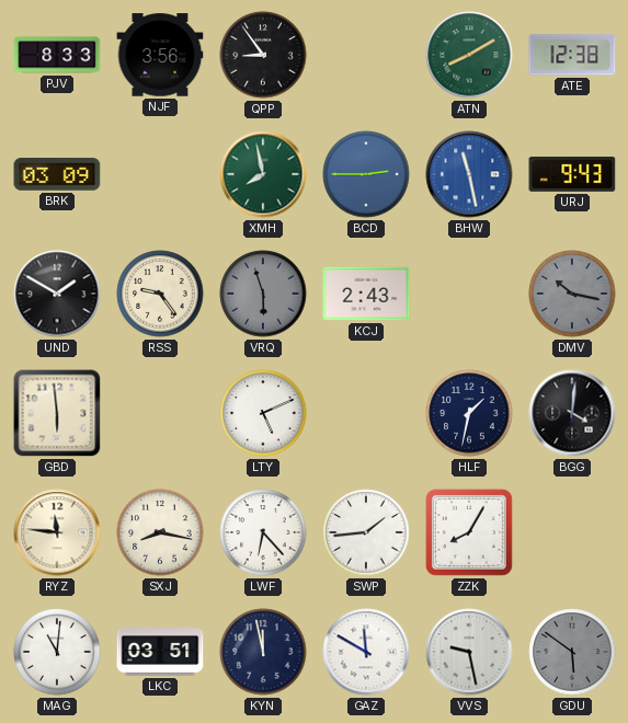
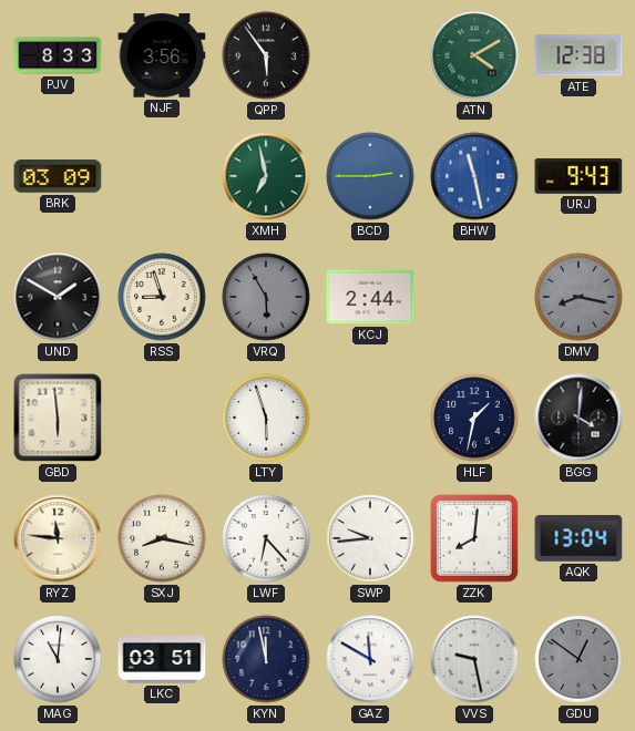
QPP: 8:54 -> 5:54
ATN: 8:10 -> 4:10
XMH: 7:58 -> 6:58
RSS: 9:24 -> 8:57
VRQ: 5:57 -> 5:55
KCJ: 2:43 -> 2:44
DMV: 10:17 -> 8:17
LTY: 5:11 -> 5:57
SWP: 1:44 -> 9:44
ZZK: 8:05 -> 8:01
AQK: none -> 13:04
GDU: 5:51 -> 12:51
